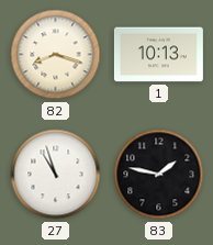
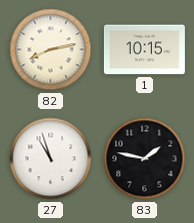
82: 8:18 -> 8:13
1: 10:13 -> 10:15
